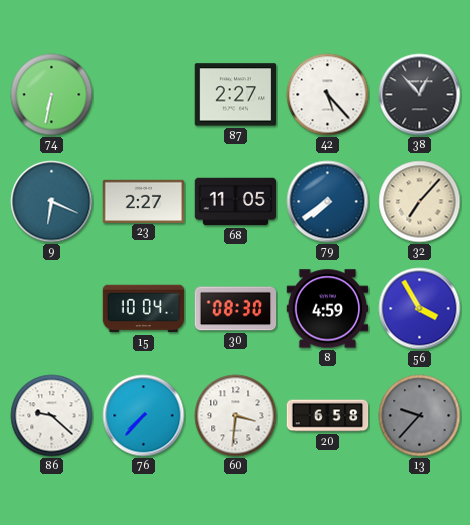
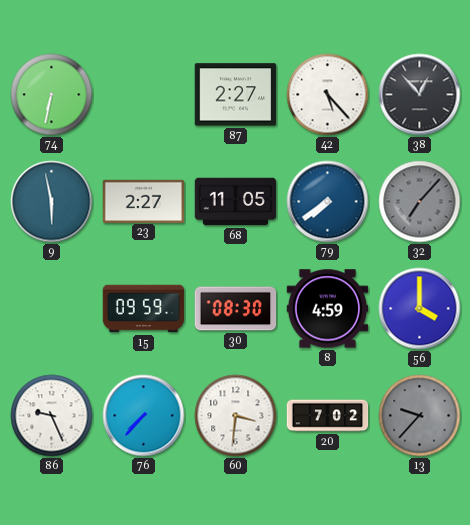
9: 6:19 -> 5:58
32 dial: cream -> grey
15: 10:04 -> 09:59
56: 3:55 -> 4:00
86: 9:22 -> 9:26
20: 6:58 -> 7:02
